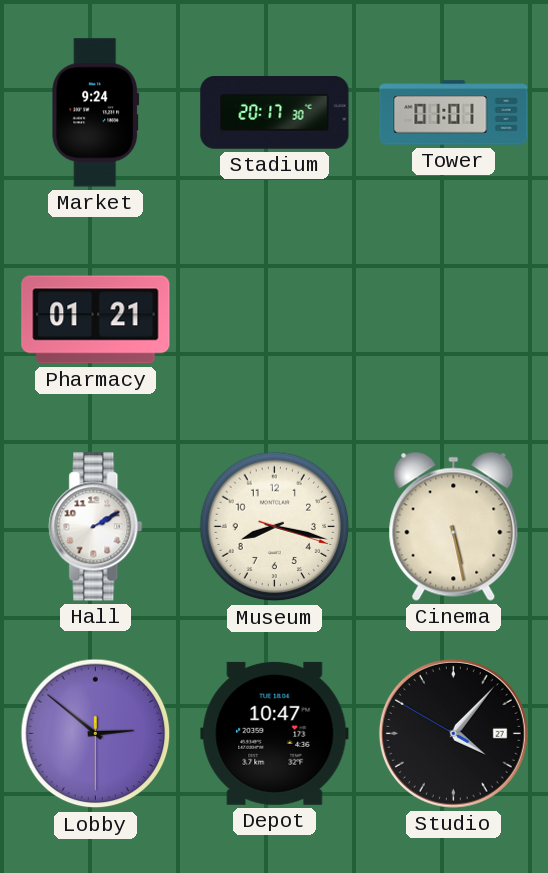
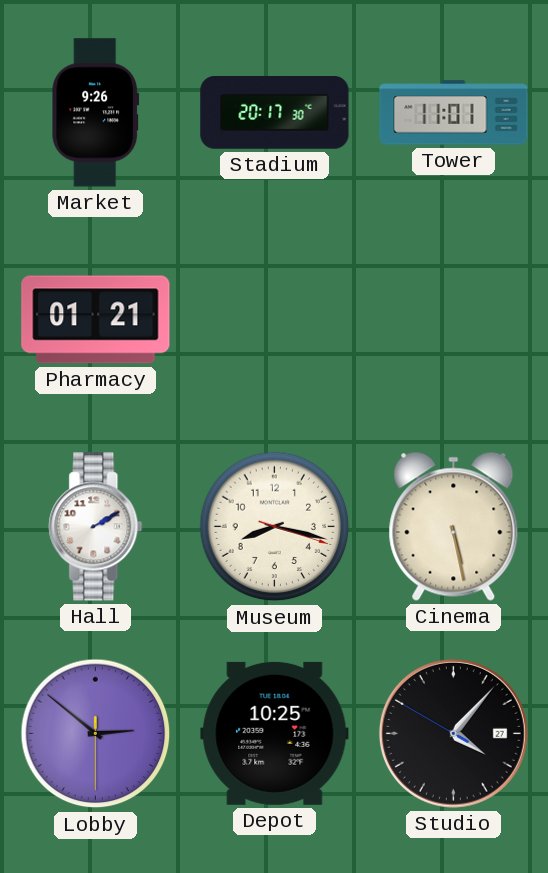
Market: 9:24 -> 9:26
Tower: 01:01 -> 11:01
Depot: 10:47 -> 10:25
